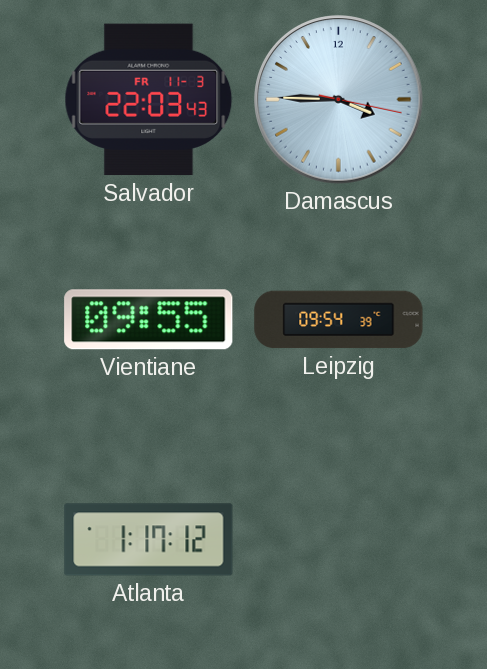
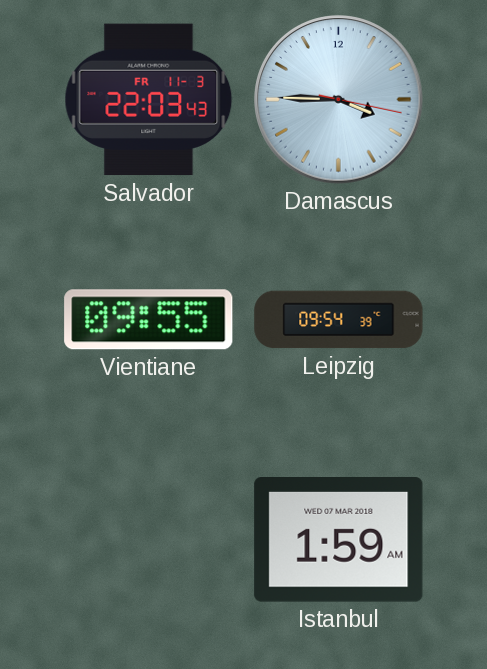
Atlanta: 1:17 -> none
Istanbul: none -> 1:59
